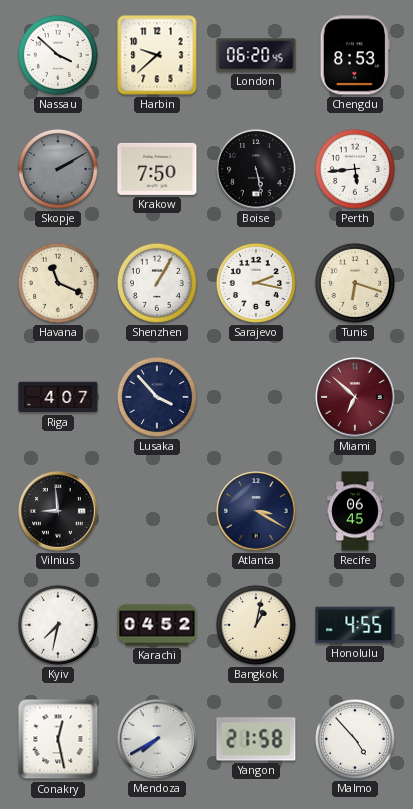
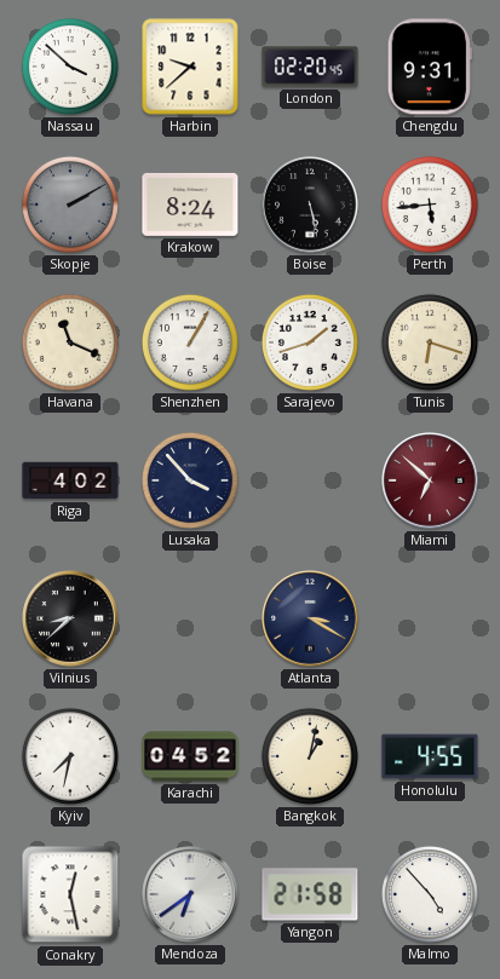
London: 06:20 -> 02:20
Chengdu: 8:53 -> 9:31
Krakow: 7:50 -> 8:24
Sarajevo: 2:17 -> 1:42
Riga: 4:07 -> 4:02
Vilnius: 8:59 -> 8:38
Recife: 06:45 -> none
Mendoza: 7:40 -> 6:39
